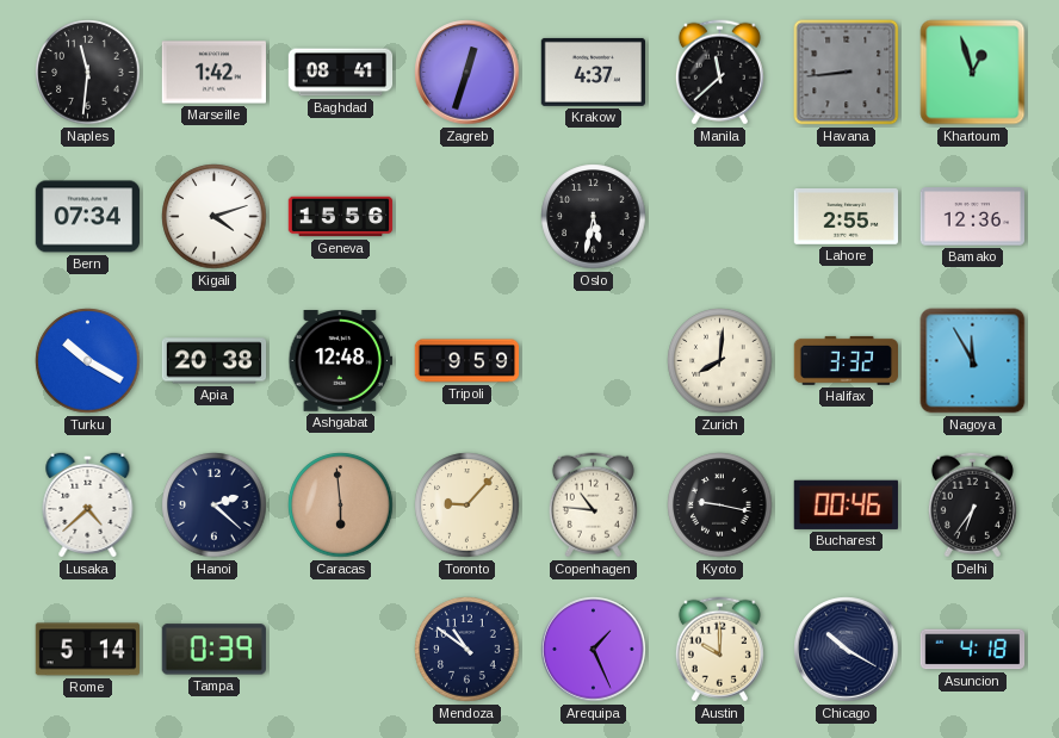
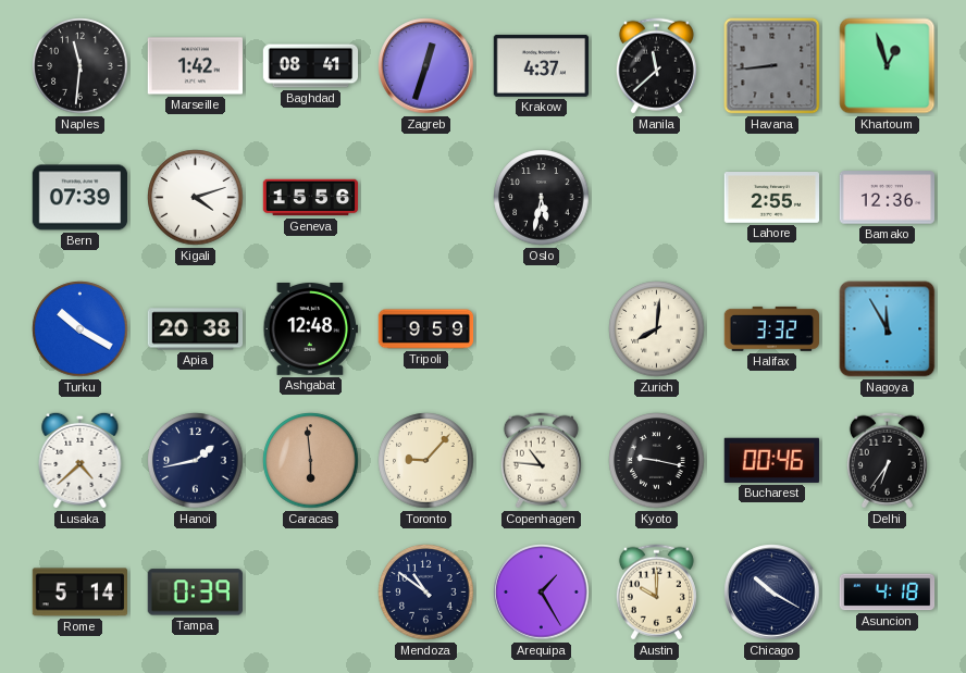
Bern: 07:34 -> 07:39
Hanoi: 2:22 -> 1:43
Arequipa: 1:26 -> 1:25
